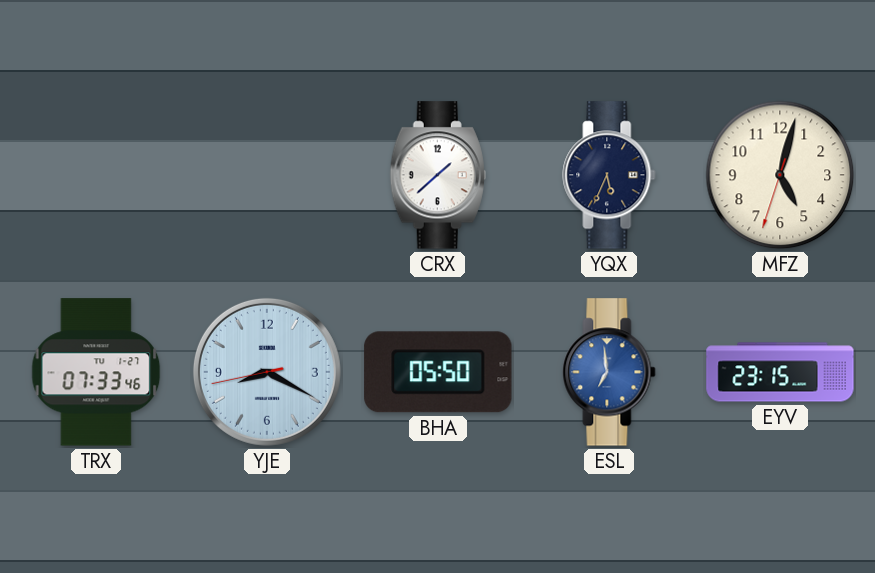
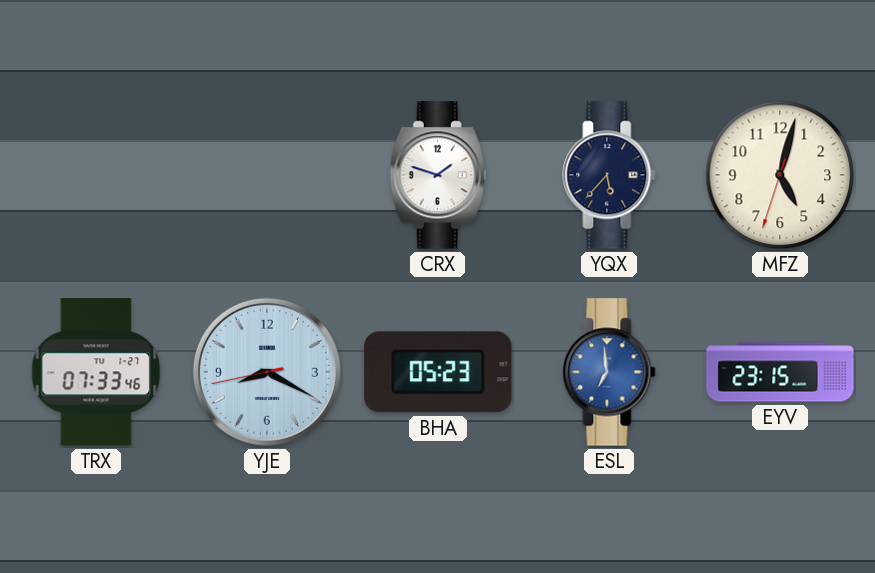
CRX: 1:38 -> 1:48
YQX: 5:34 -> 5:37
BHA: 05:50 -> 05:23
